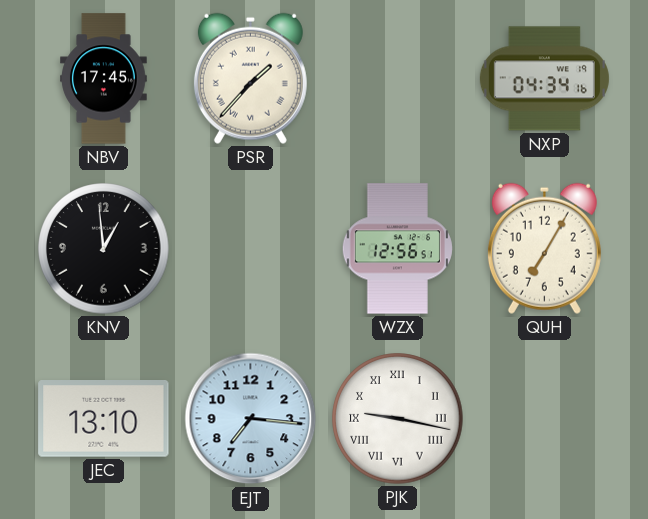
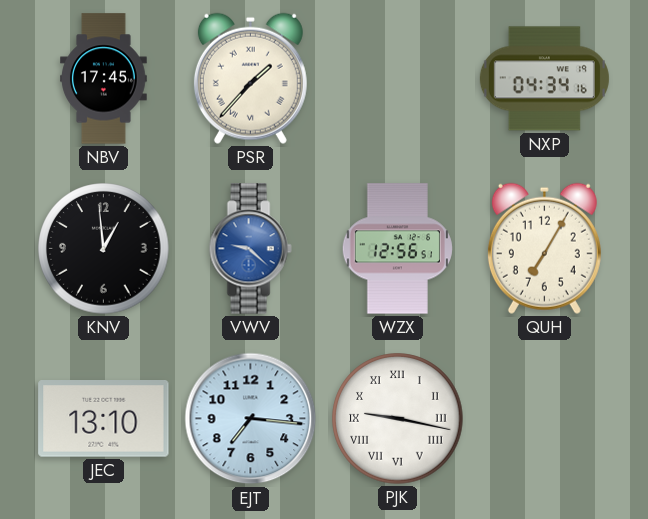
VWV: none -> 9:22
